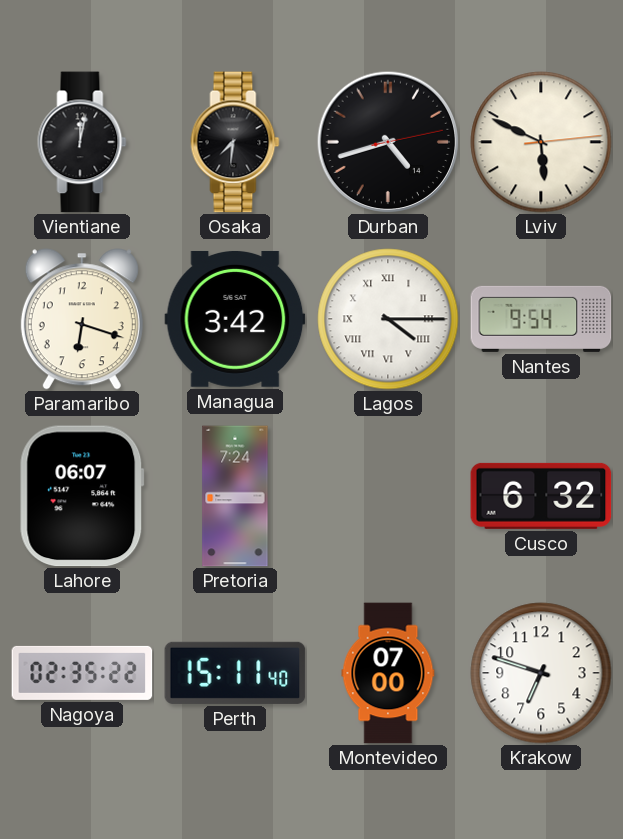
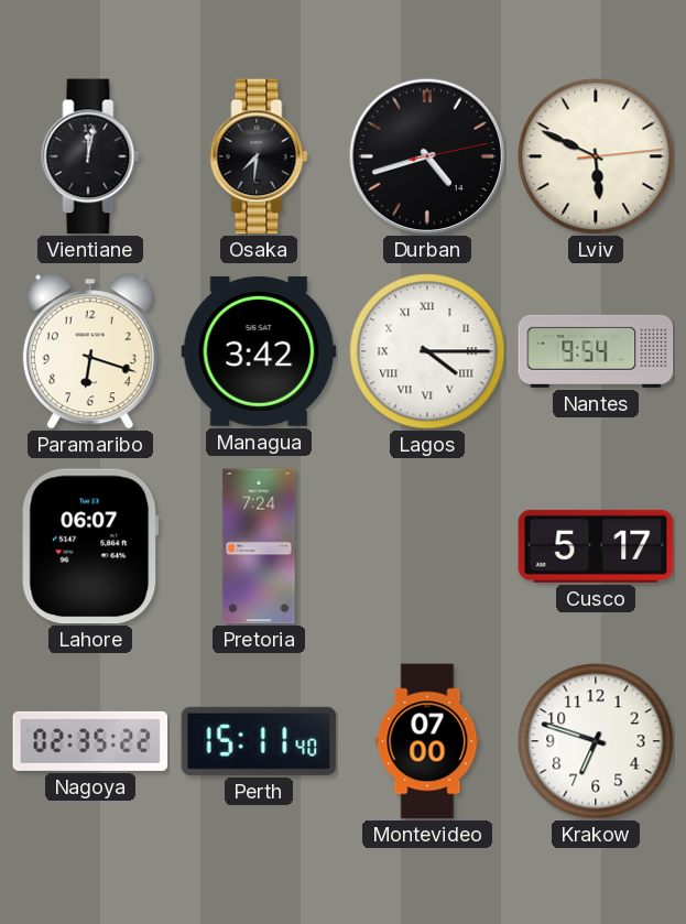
Cusco: 6:32 -> 5:17
